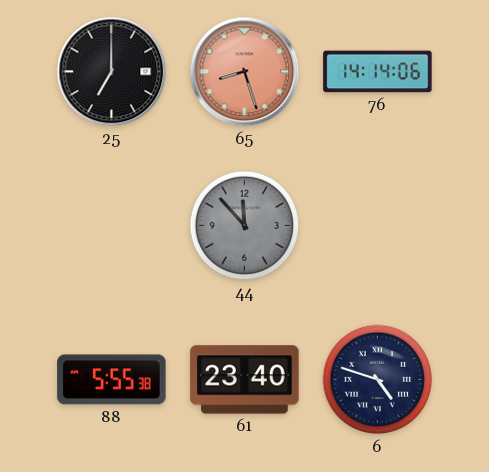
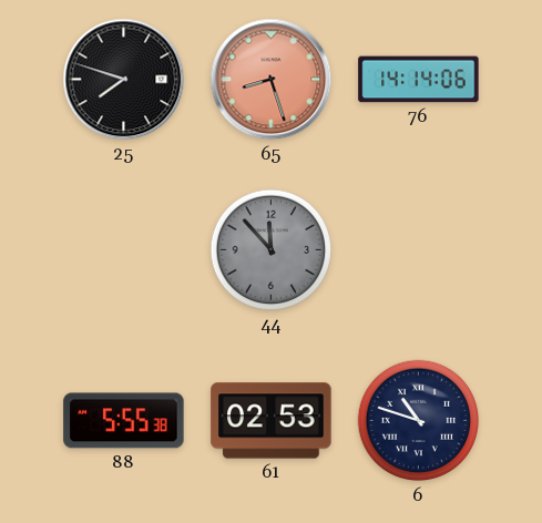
25: 7:00 -> 7:48
61: 23:40 -> 02:53
6: 4:48 -> 10:48
